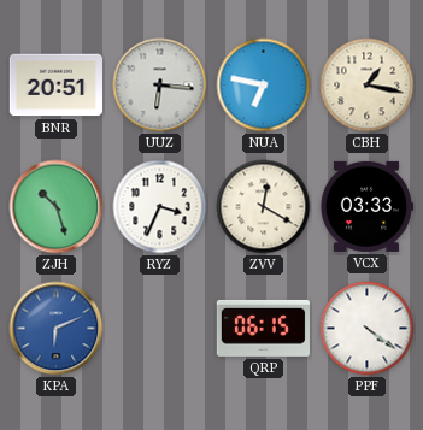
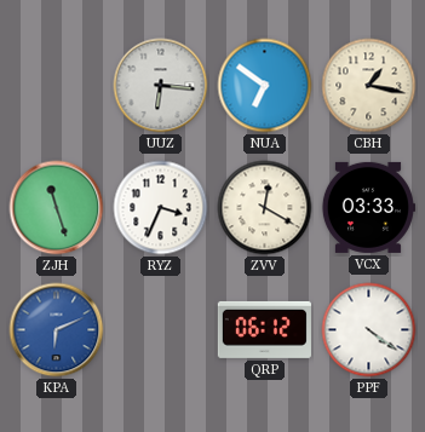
BNR: 20:51 -> none
NUA: 6:47 -> 6:51
ZJH: 10:27 -> 11:27
QRP: 06:15 -> 06:12
